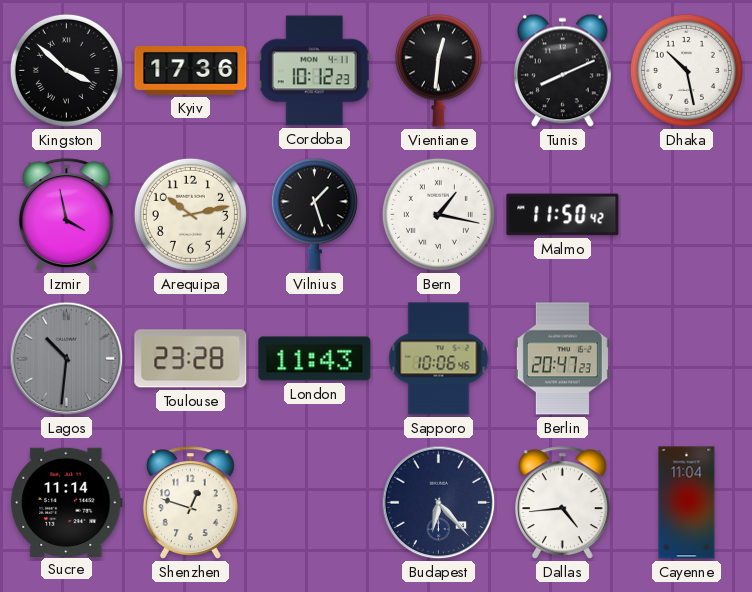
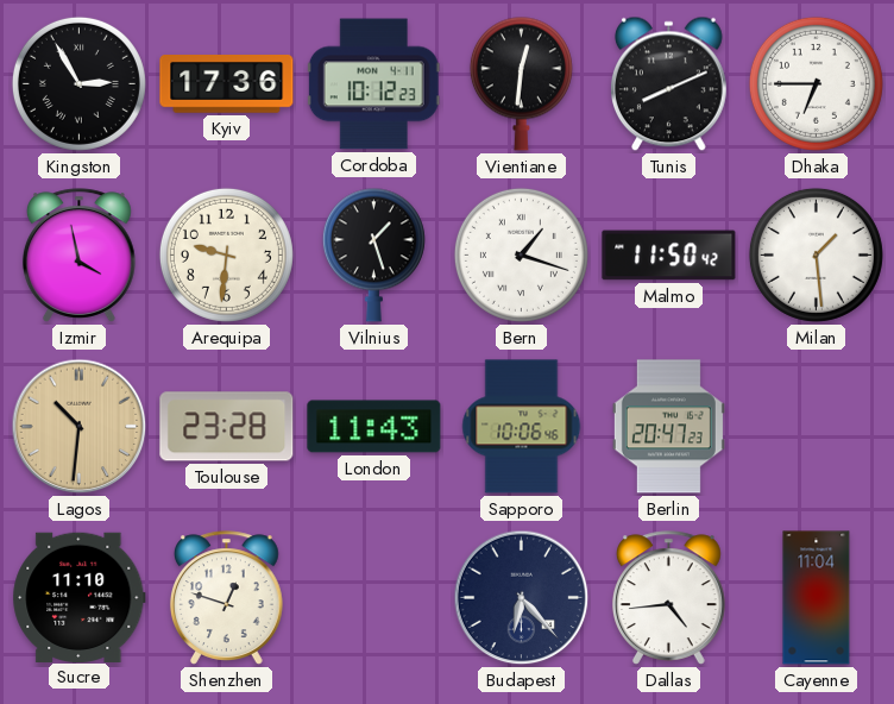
Kingston: 3:52 -> 2:55
Dhaka: 10:28 -> 6:45
Arequipa: 10:13 -> 9:31
Bern: 1:17 -> 1:18
Milan: none -> 1:29
Lagos dial: grey -> champagne
Sucre: 11:14 -> 11:10
